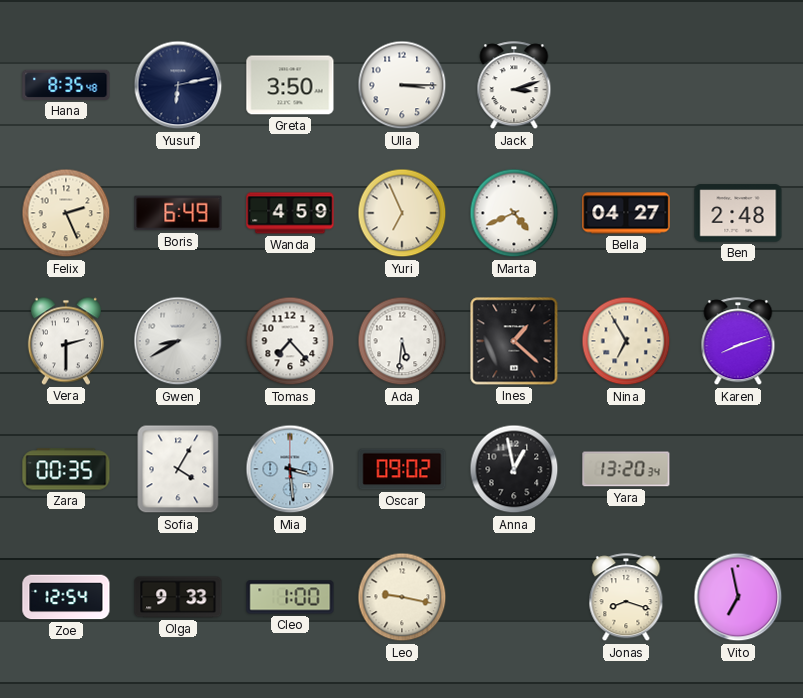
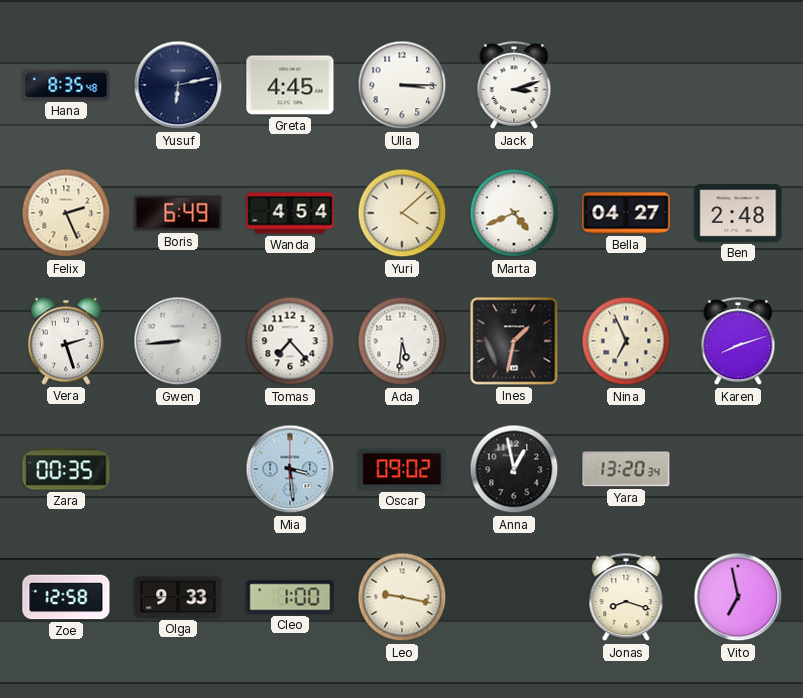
Greta: 3:50 -> 4:45
Wanda: 4:59 -> 4:54
Yuri: 6:56 -> 4:08
Vera: 2:30 -> 2:27
Gwen: 8:40 -> 8:44
Ines: 1:22 -> 1:32
Nina: 6:55 -> 6:56
Sofia: 4:05 -> none
Zoe: 12:54 -> 12:58
